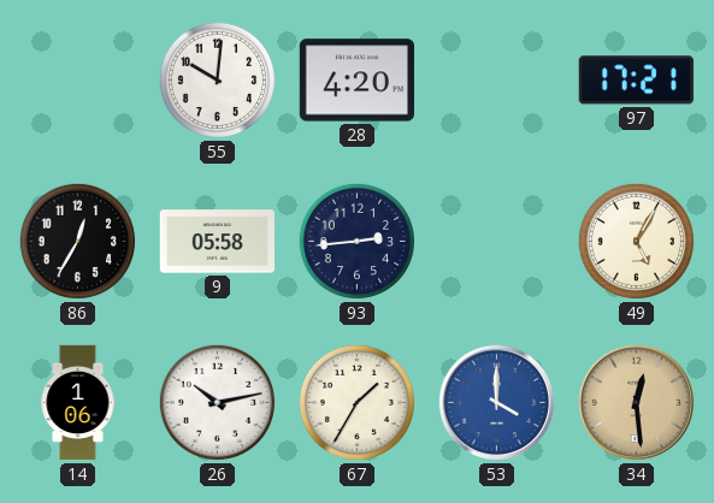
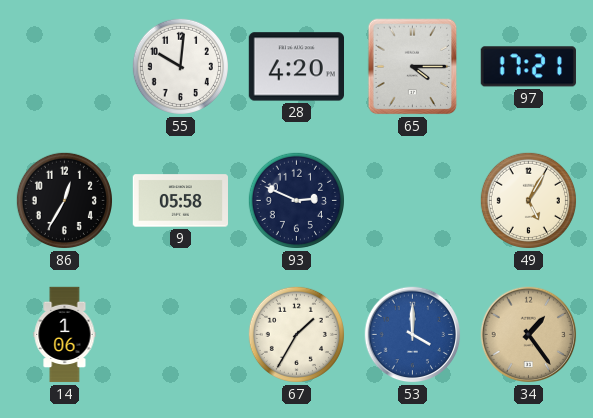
65: none -> 4:15
93: 2:44 -> 2:49
26: 10:13 -> none
34: 12:29 -> 1:24
